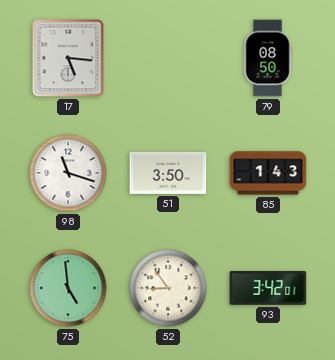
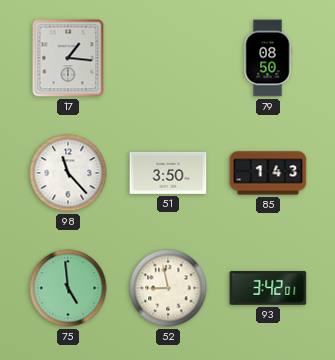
17: 5:16 -> 1:16
98: 11:18 -> 11:23
52: 8:54 -> 8:58
